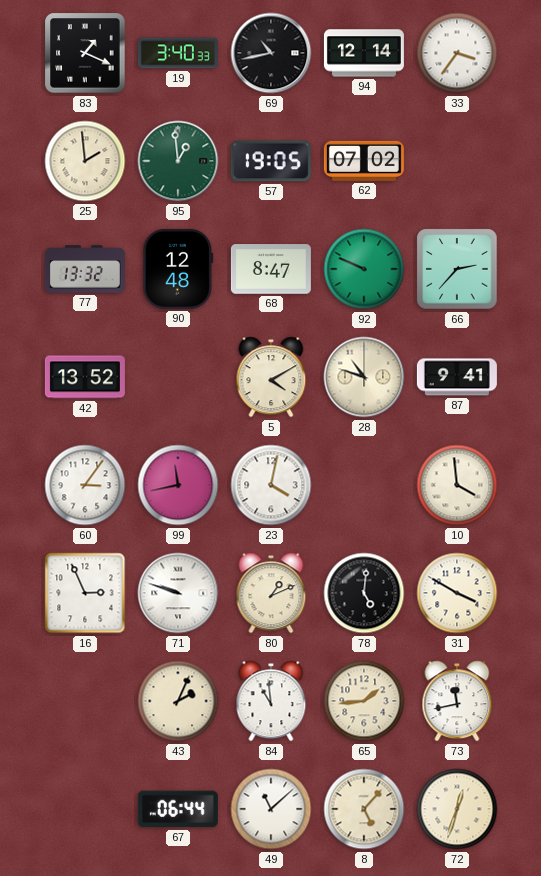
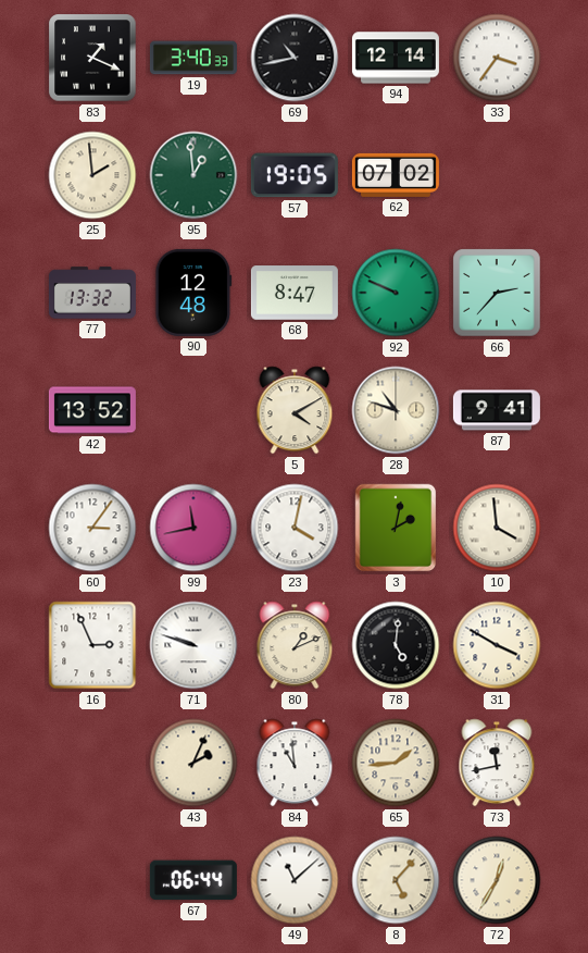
3: none -> 2:02
72: 12:33 -> 12:35
